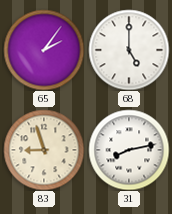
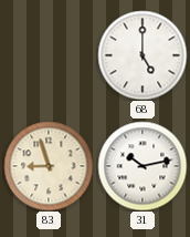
65: 2:06 -> none
31: 8:13 -> 10:13
